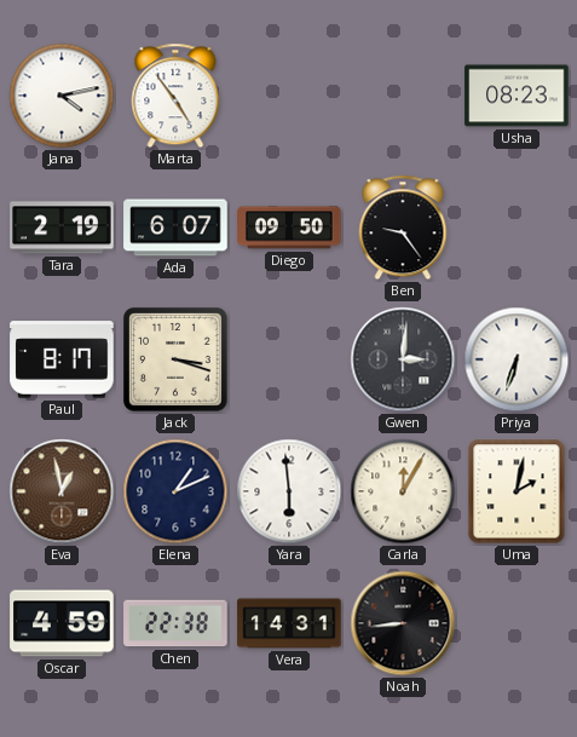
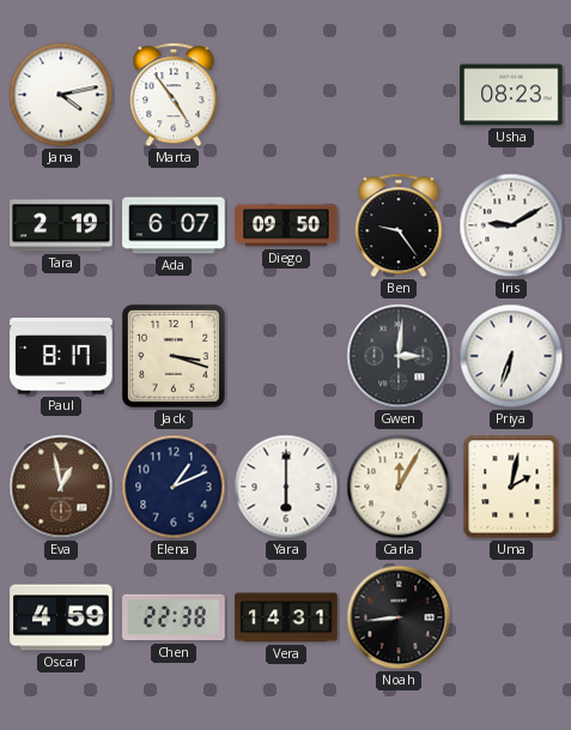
Iris: none -> 9:10
Yara: 5:59 -> 6:00
